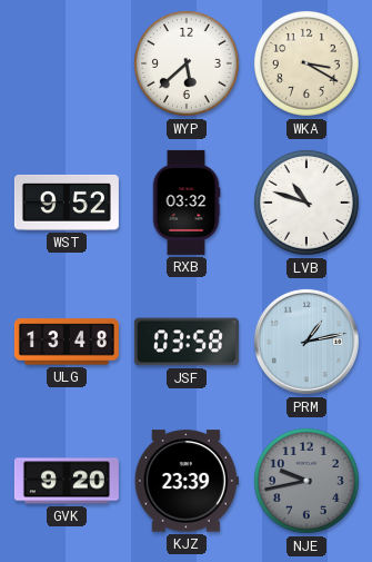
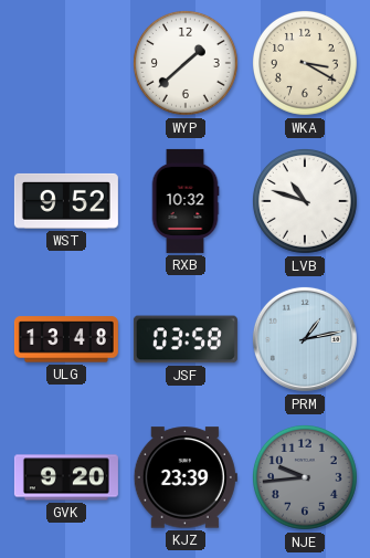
WYP: 5:38 -> 1:38
RXB: 03:32 -> 10:32
NJE: 9:43 -> 9:44
